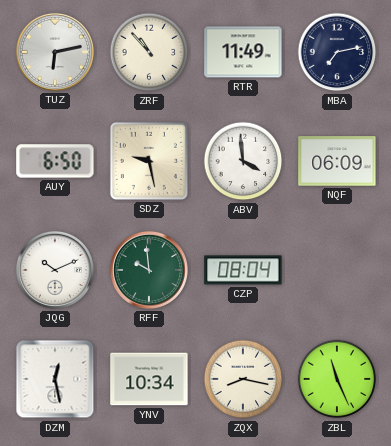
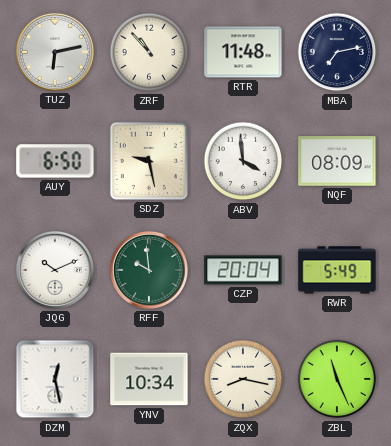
RTR: 11:49 -> 11:48
NQF: 06:09 -> 08:09
CZP: 08:04 -> 20:04
RWR: none -> 5:49
